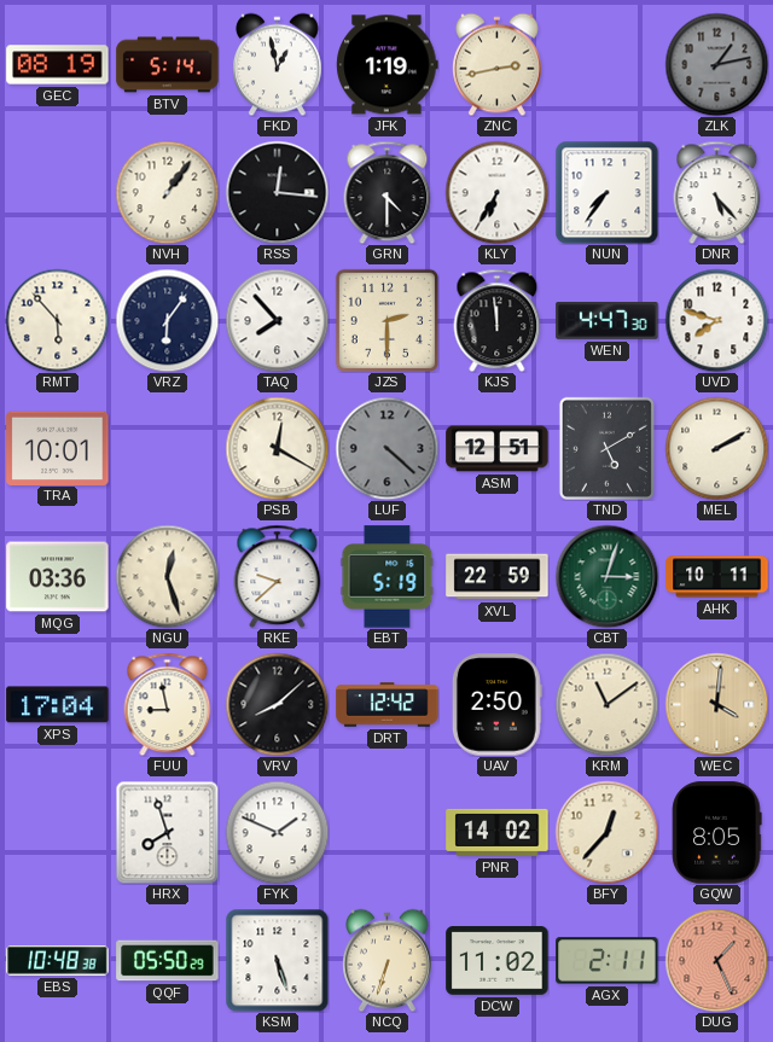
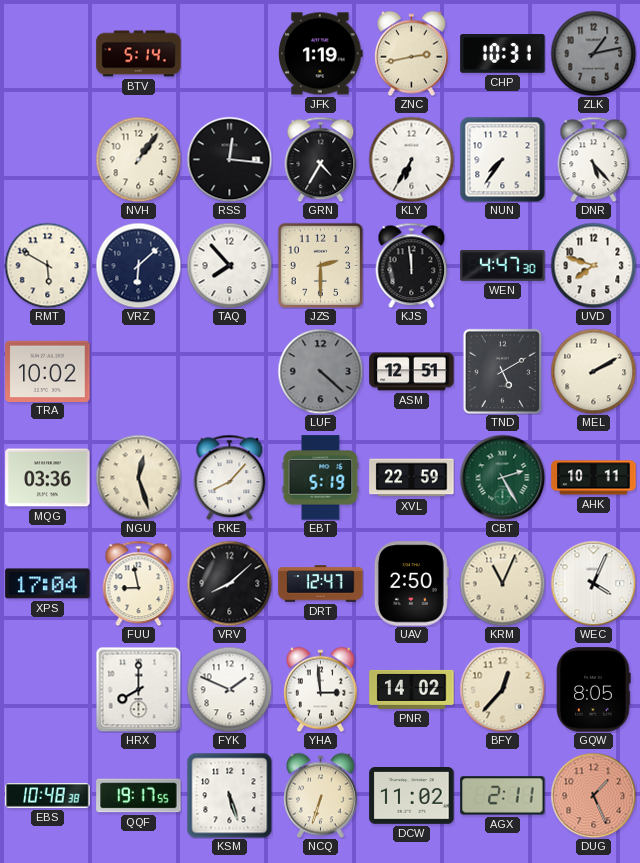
GEC: 08:19 -> none
FKD: 12:58 -> none
CHP: none -> 10:31
GRN: 4:30 -> 4:35
RMT: 5:53 -> 5:50
VRZ: 6:06 -> 6:08
TRA: 10:01 -> 10:02
PSB: 12:20 -> none
RKE: 9:38 -> 8:07
CBT: 3:03 -> 2:25
DRT: 12:42 -> 12:47
KRM: 11:09 -> 11:04
WEC: 4:01 -> 4:04
WEC dial: champagne -> white
HRX: 7:57 -> 8:00
YHA: none -> 2:59
QQF: 05:50 -> 19:17
